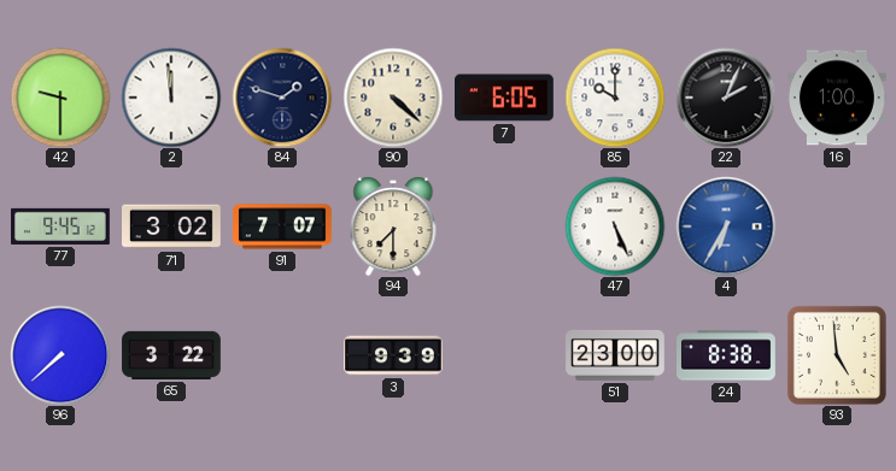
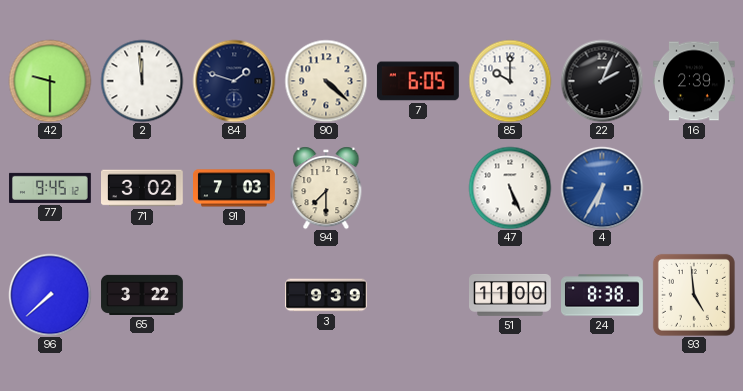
16: 1:00 -> 2:39
91: 7:07 -> 7:03
51: 23:00 -> 11:00
